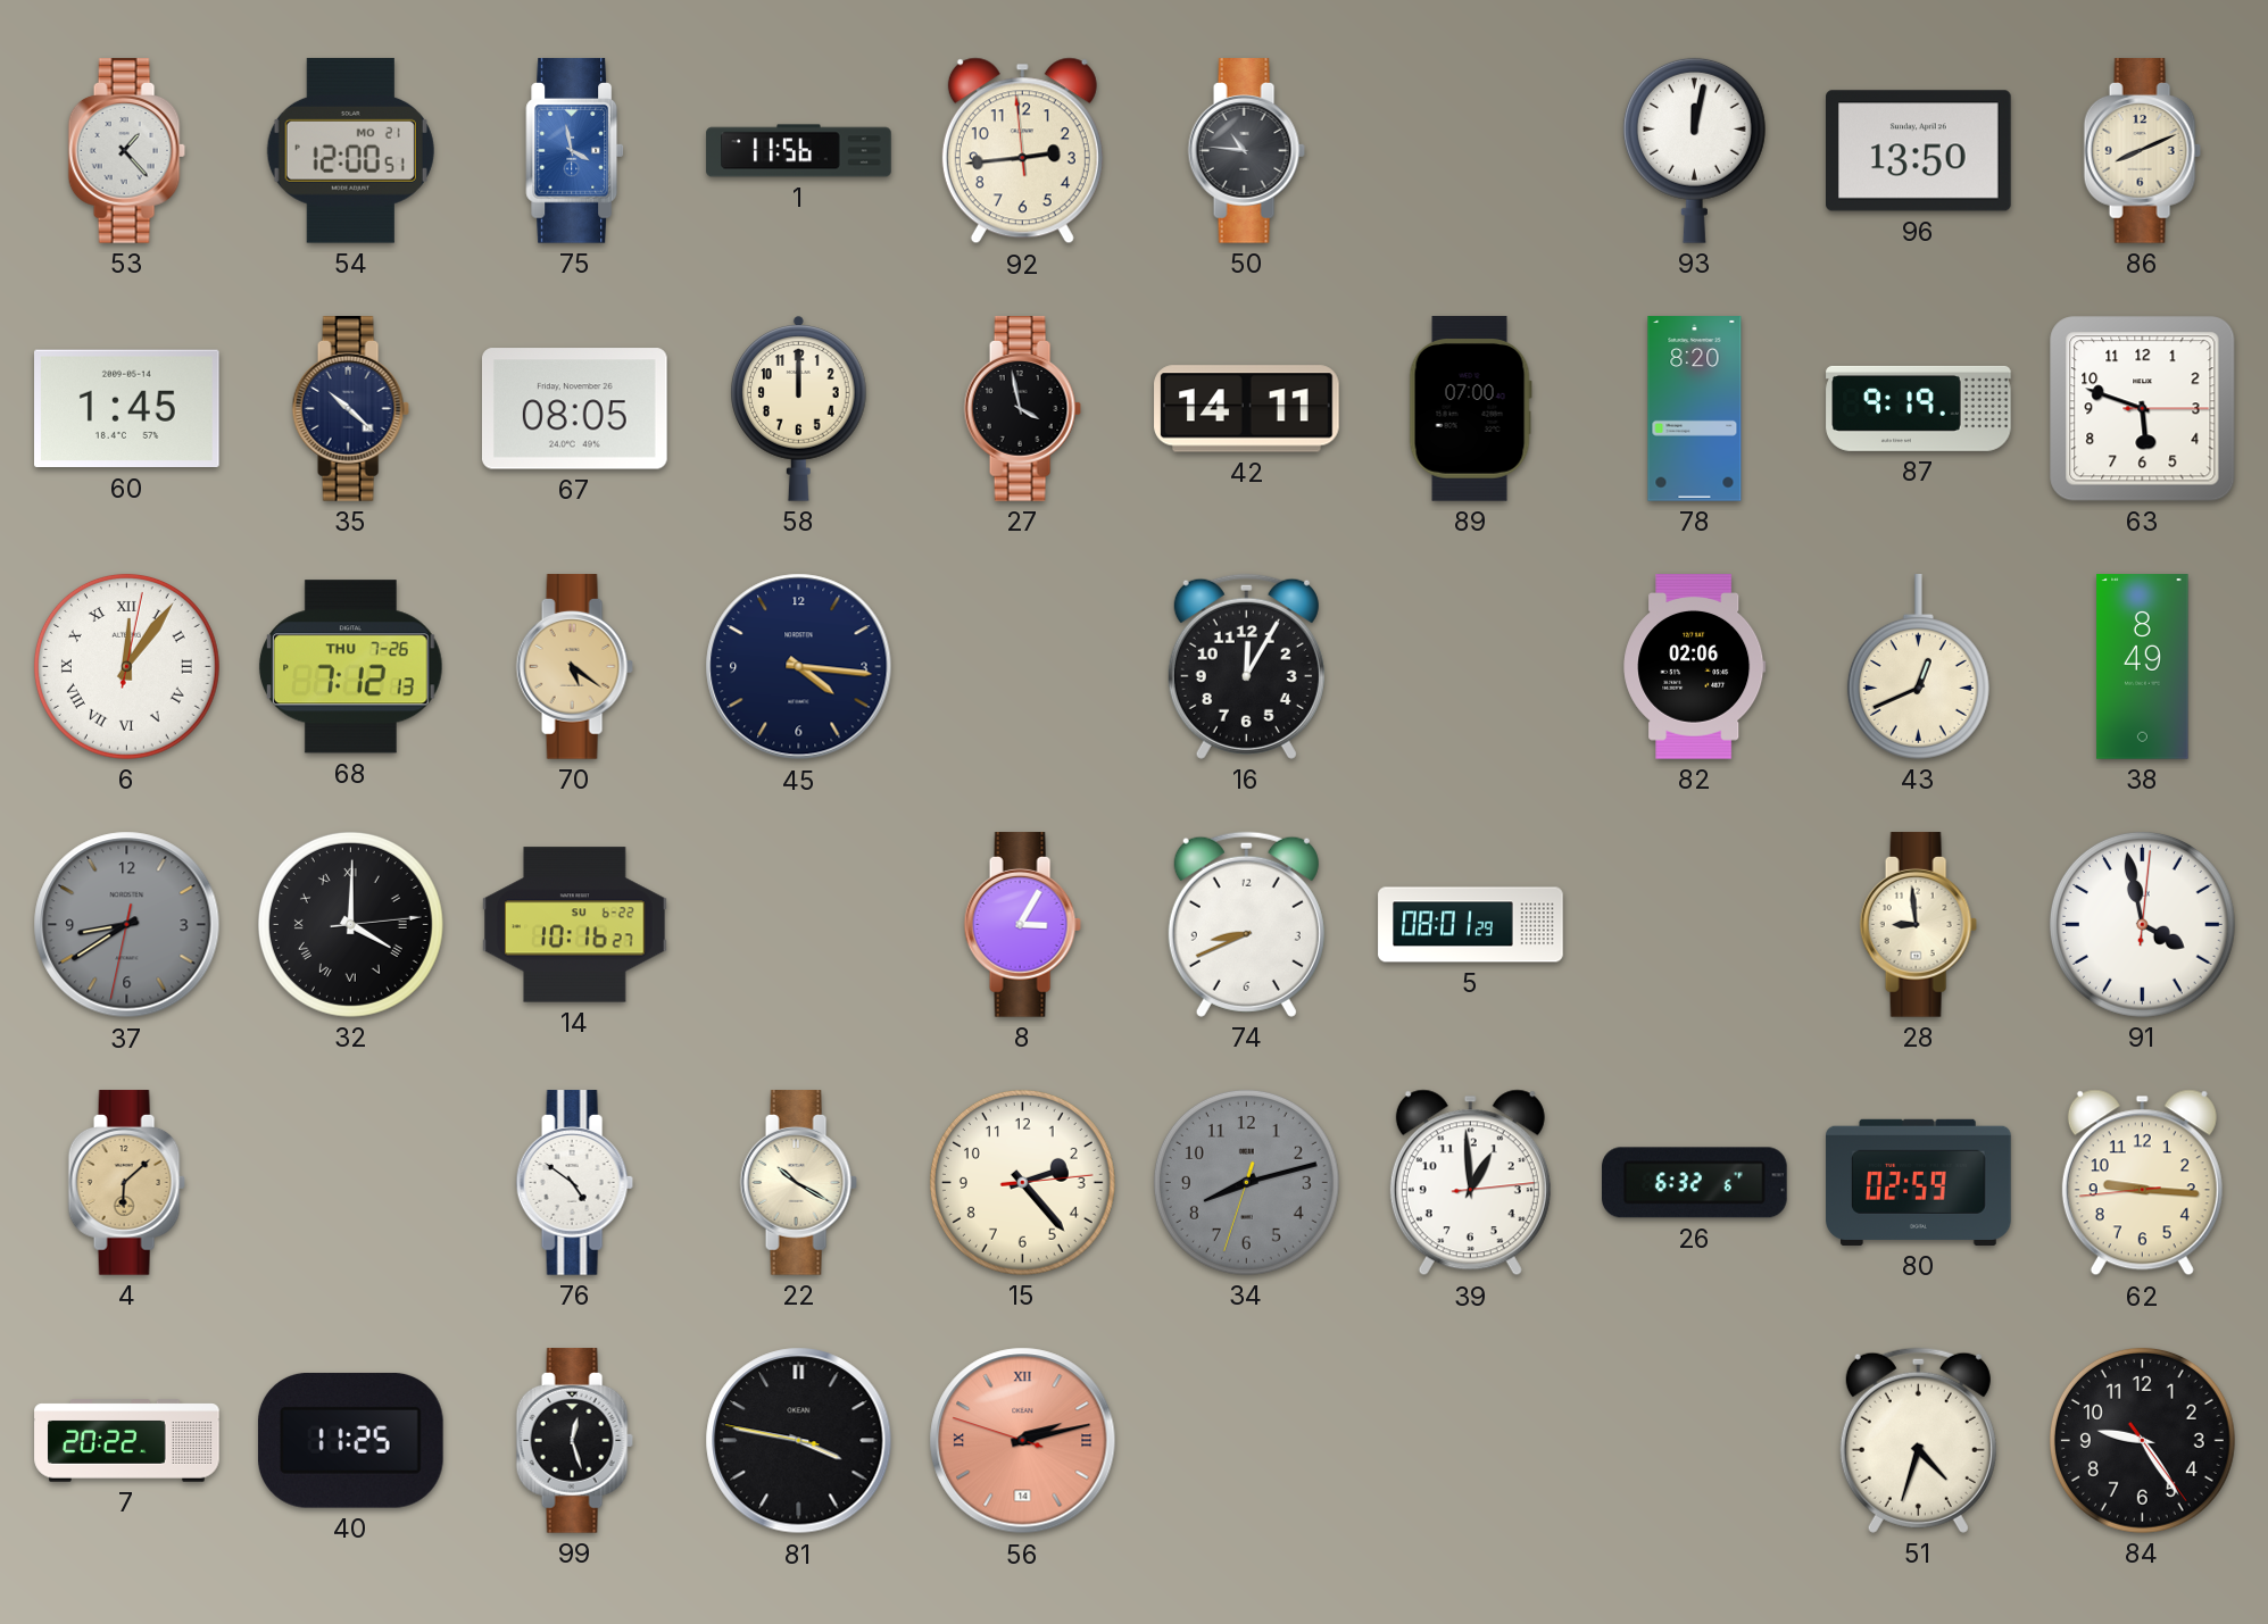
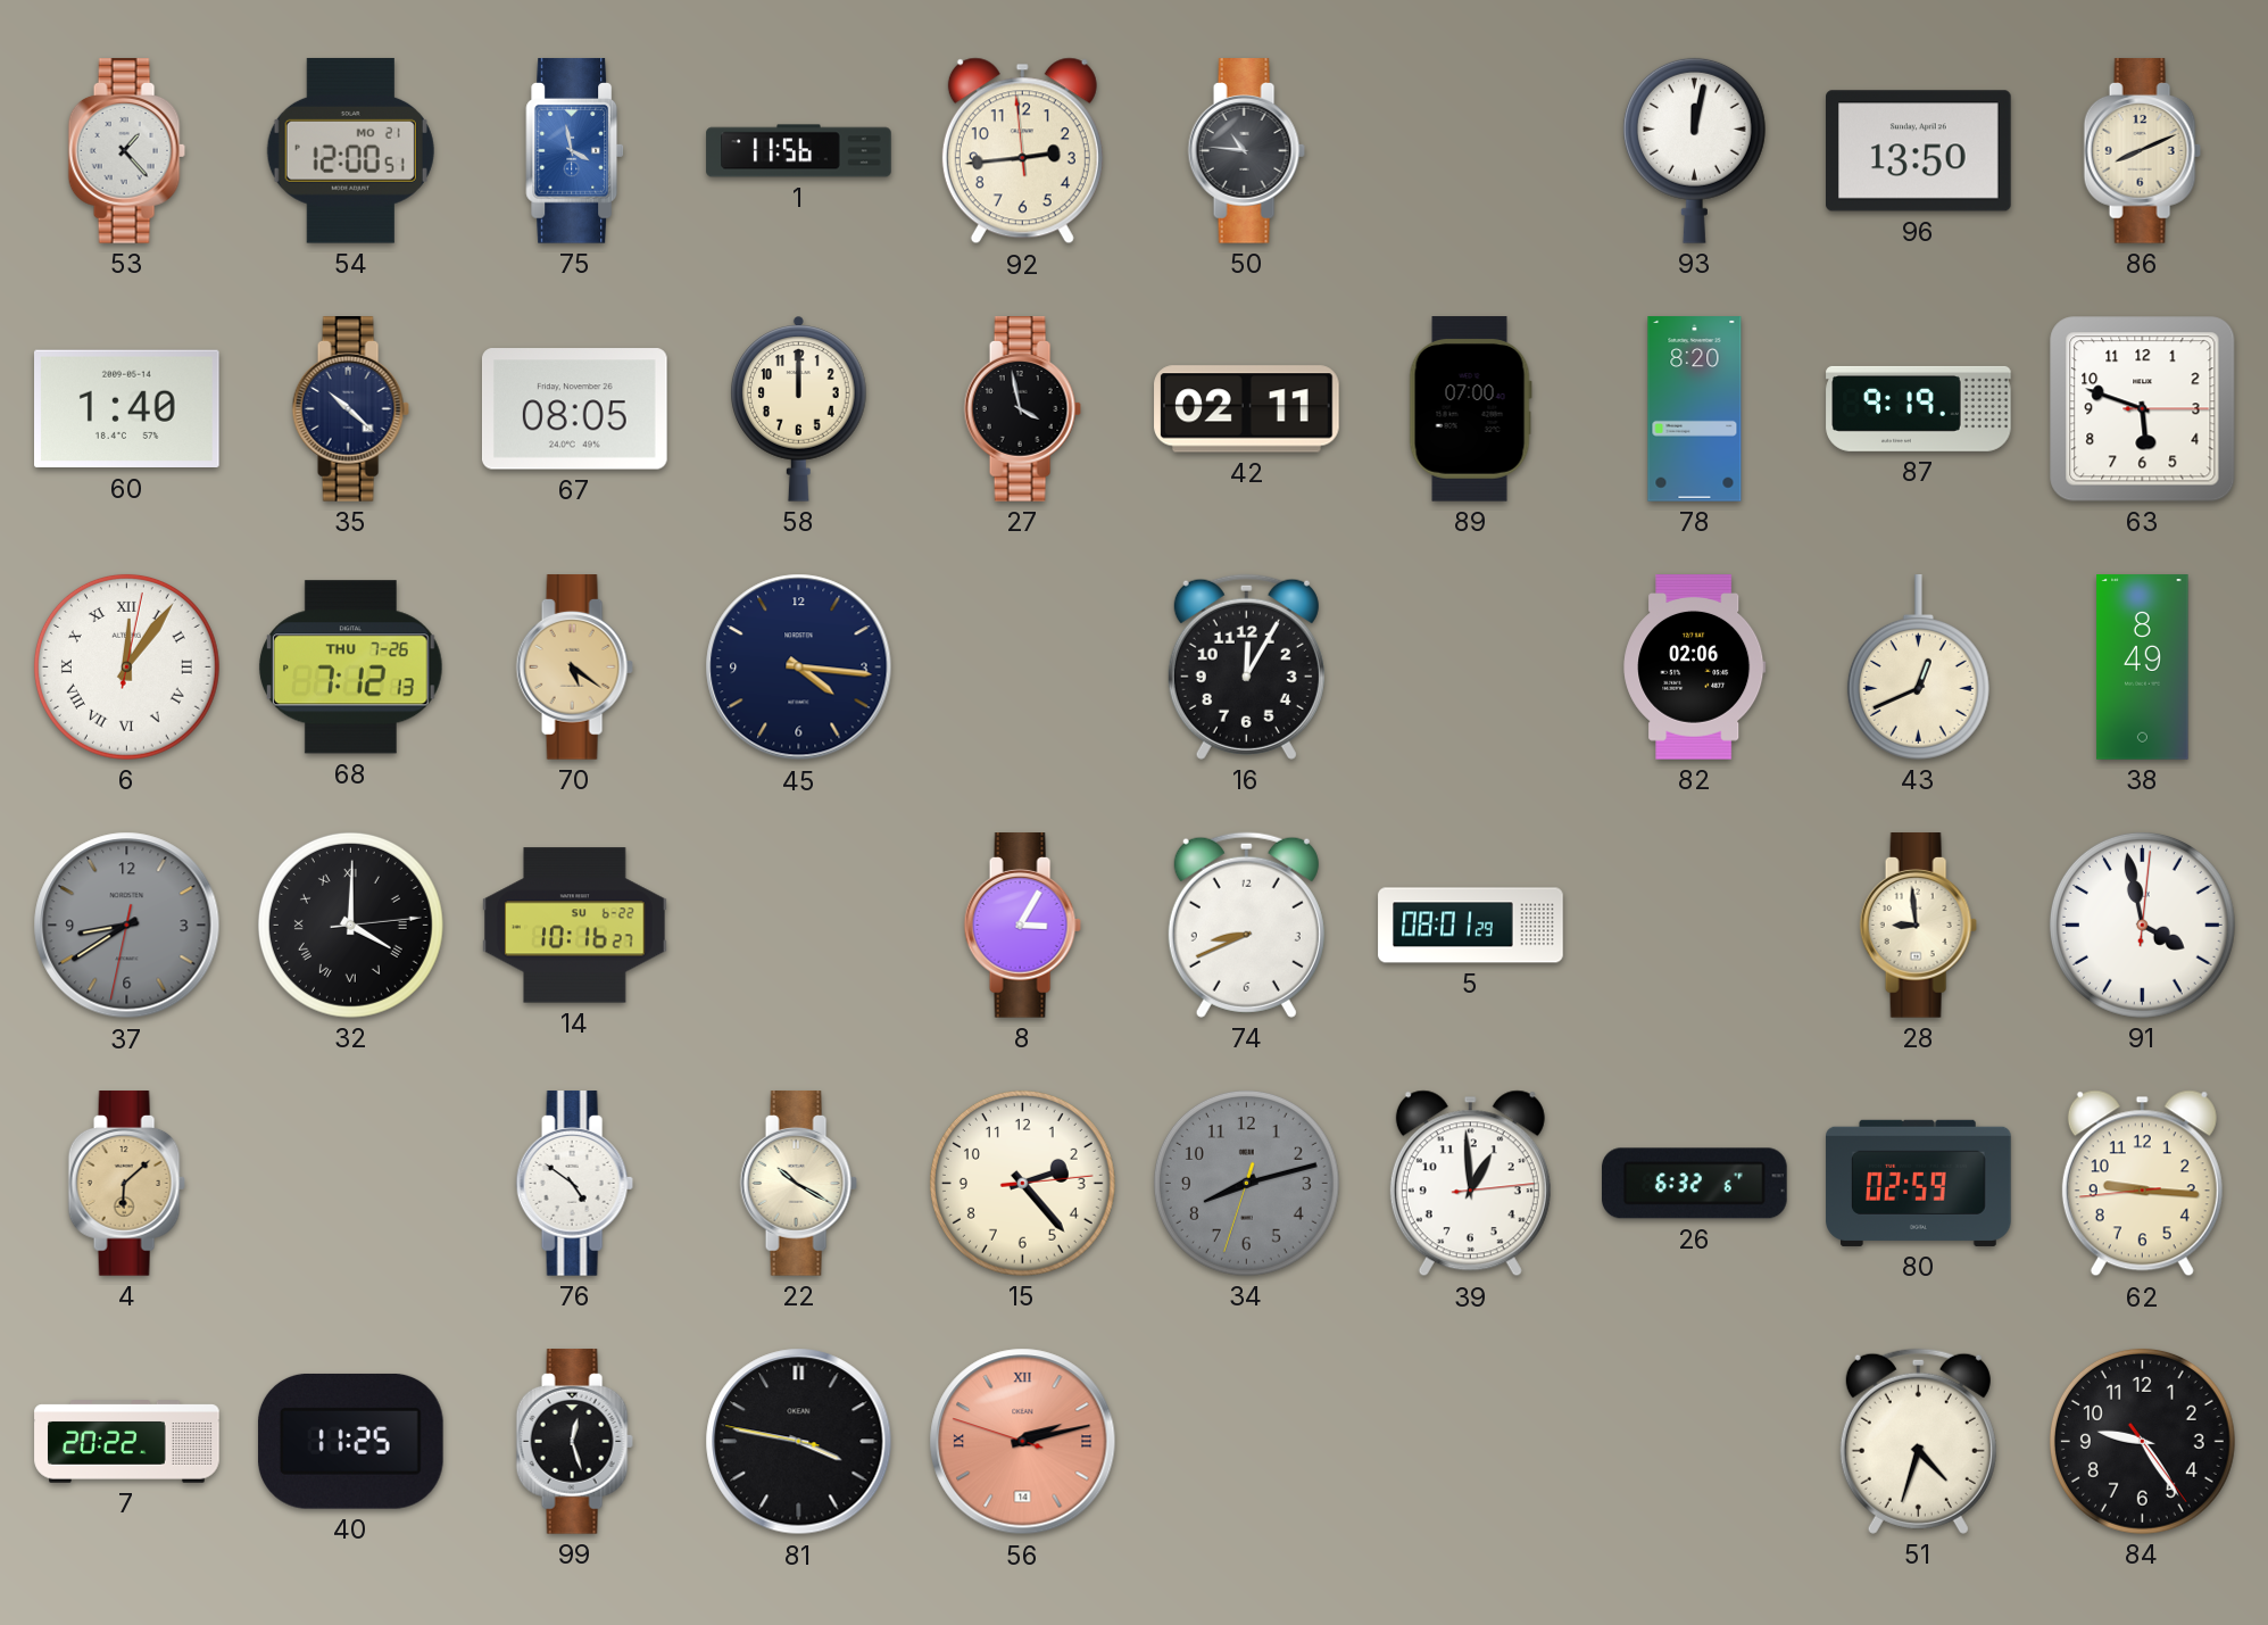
60: 1:45 -> 1:40
42: 14:11 -> 02:11
